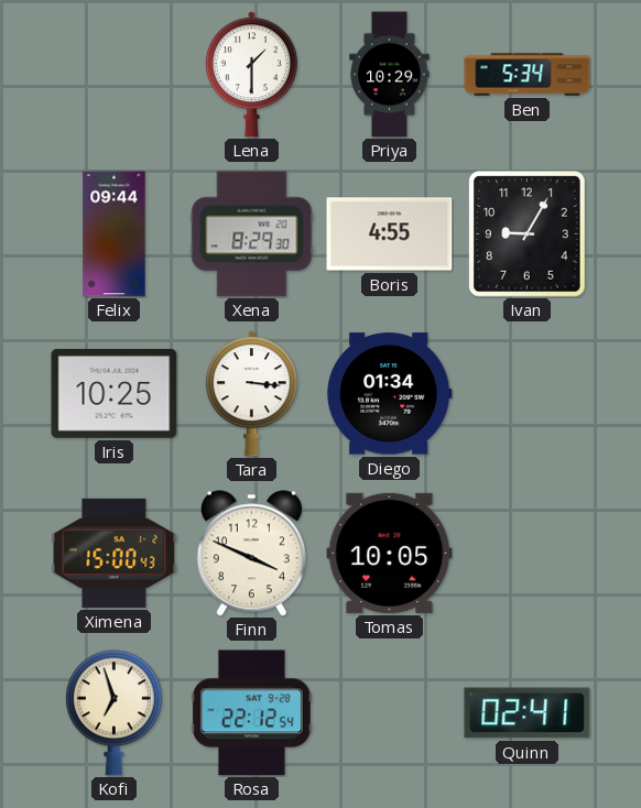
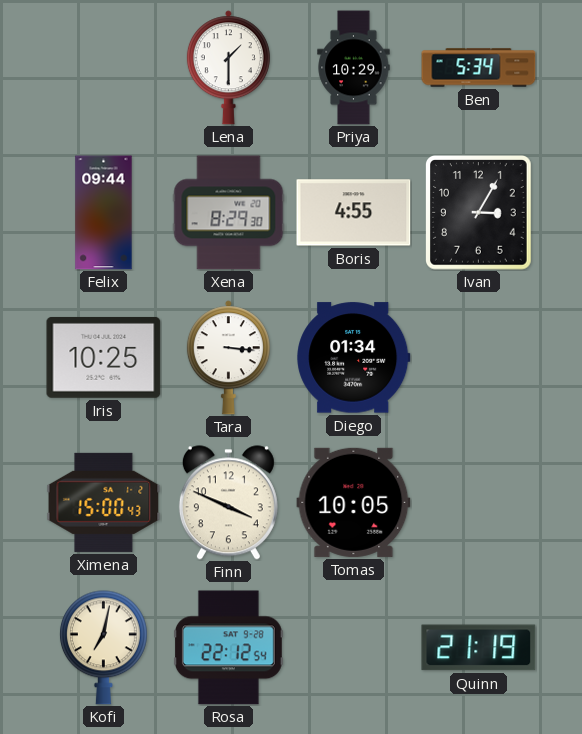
Ivan: 9:05 -> 3:05
Kofi: 6:57 -> 7:02
Quinn: 02:41 -> 21:19
